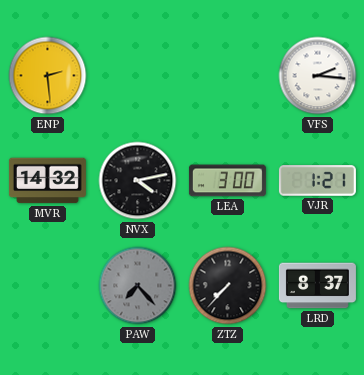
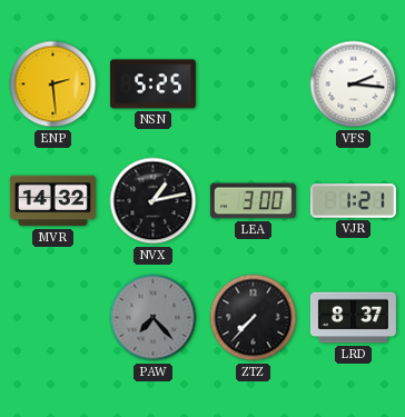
NSN: none -> 5:25
NVX: 4:13 -> 1:13
